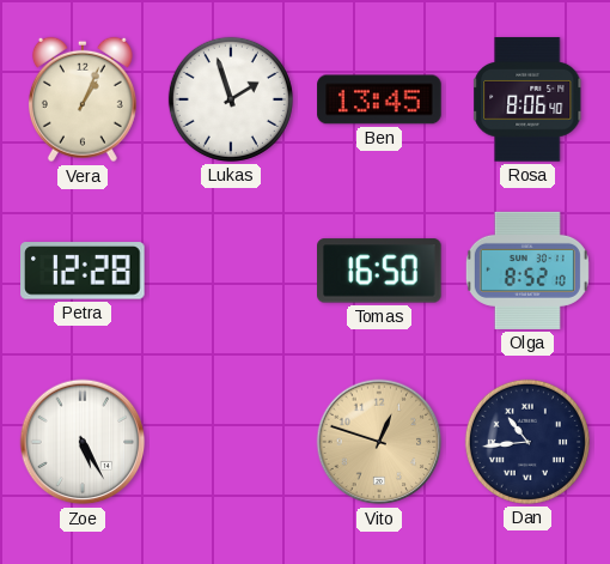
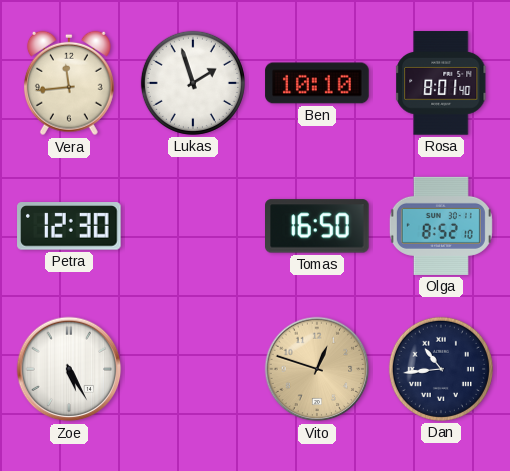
Vera: 1:04 -> 11:44
Ben: 13:45 -> 10:10
Rosa: 8:06 -> 8:01
Petra: 12:28 -> 12:30
